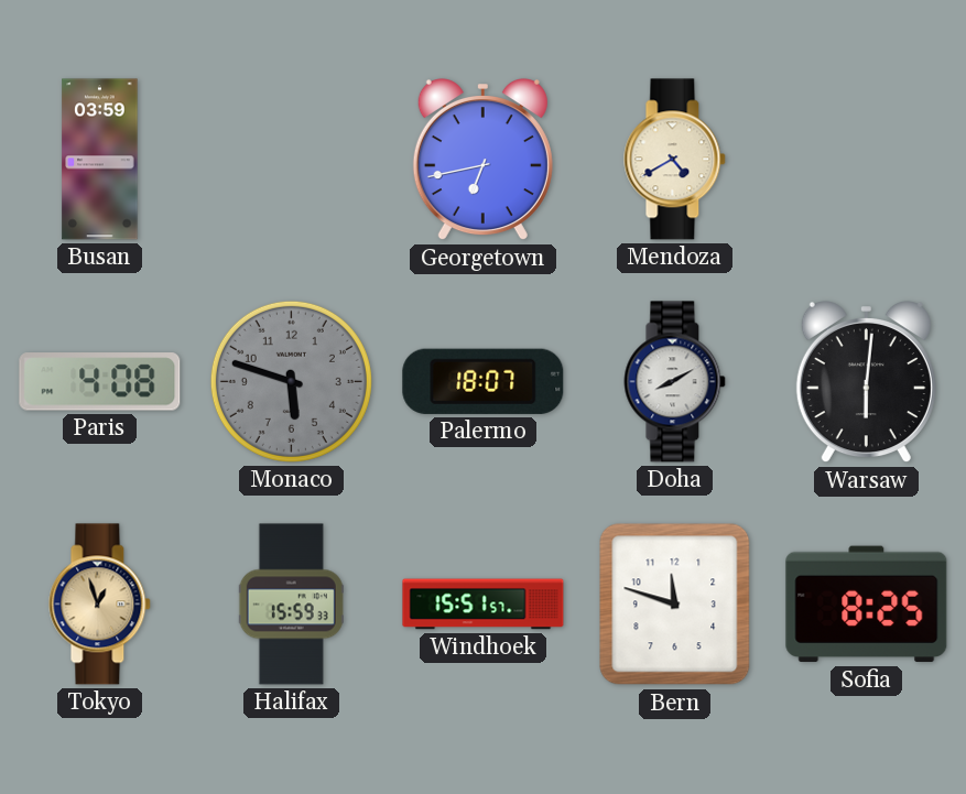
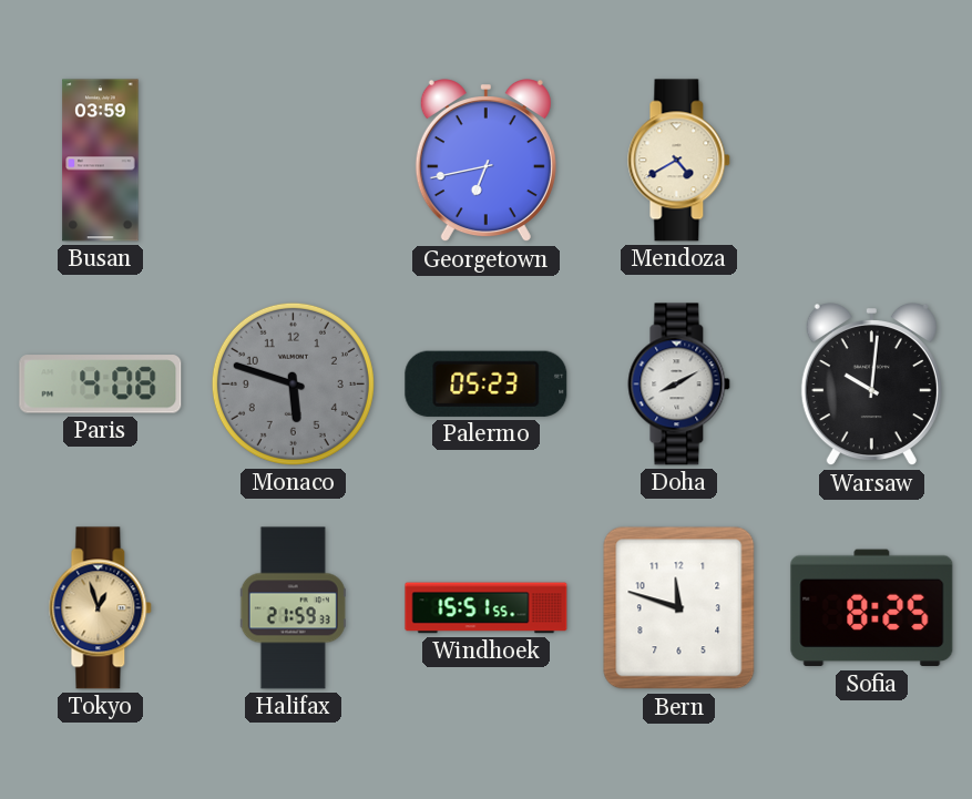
Palermo: 18:07 -> 05:23
Warsaw: 6:01 -> 10:01
Halifax: 15:59 -> 21:59
Windhoek: 15:51:57 -> 15:51:55
